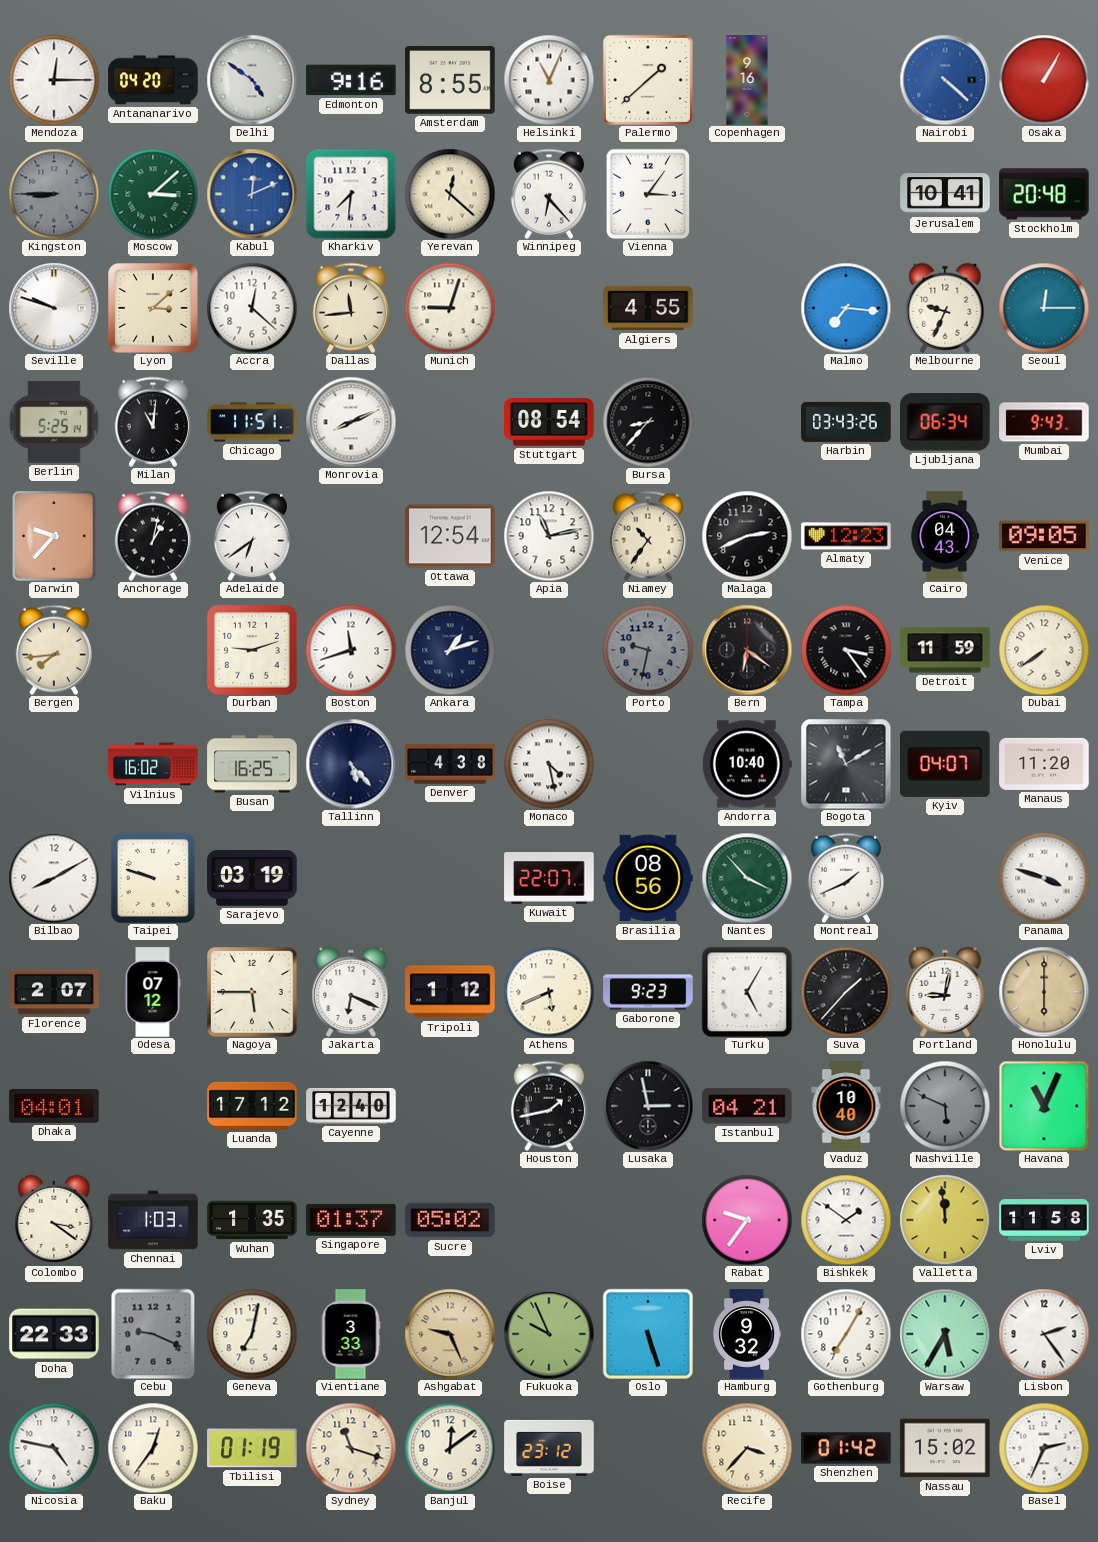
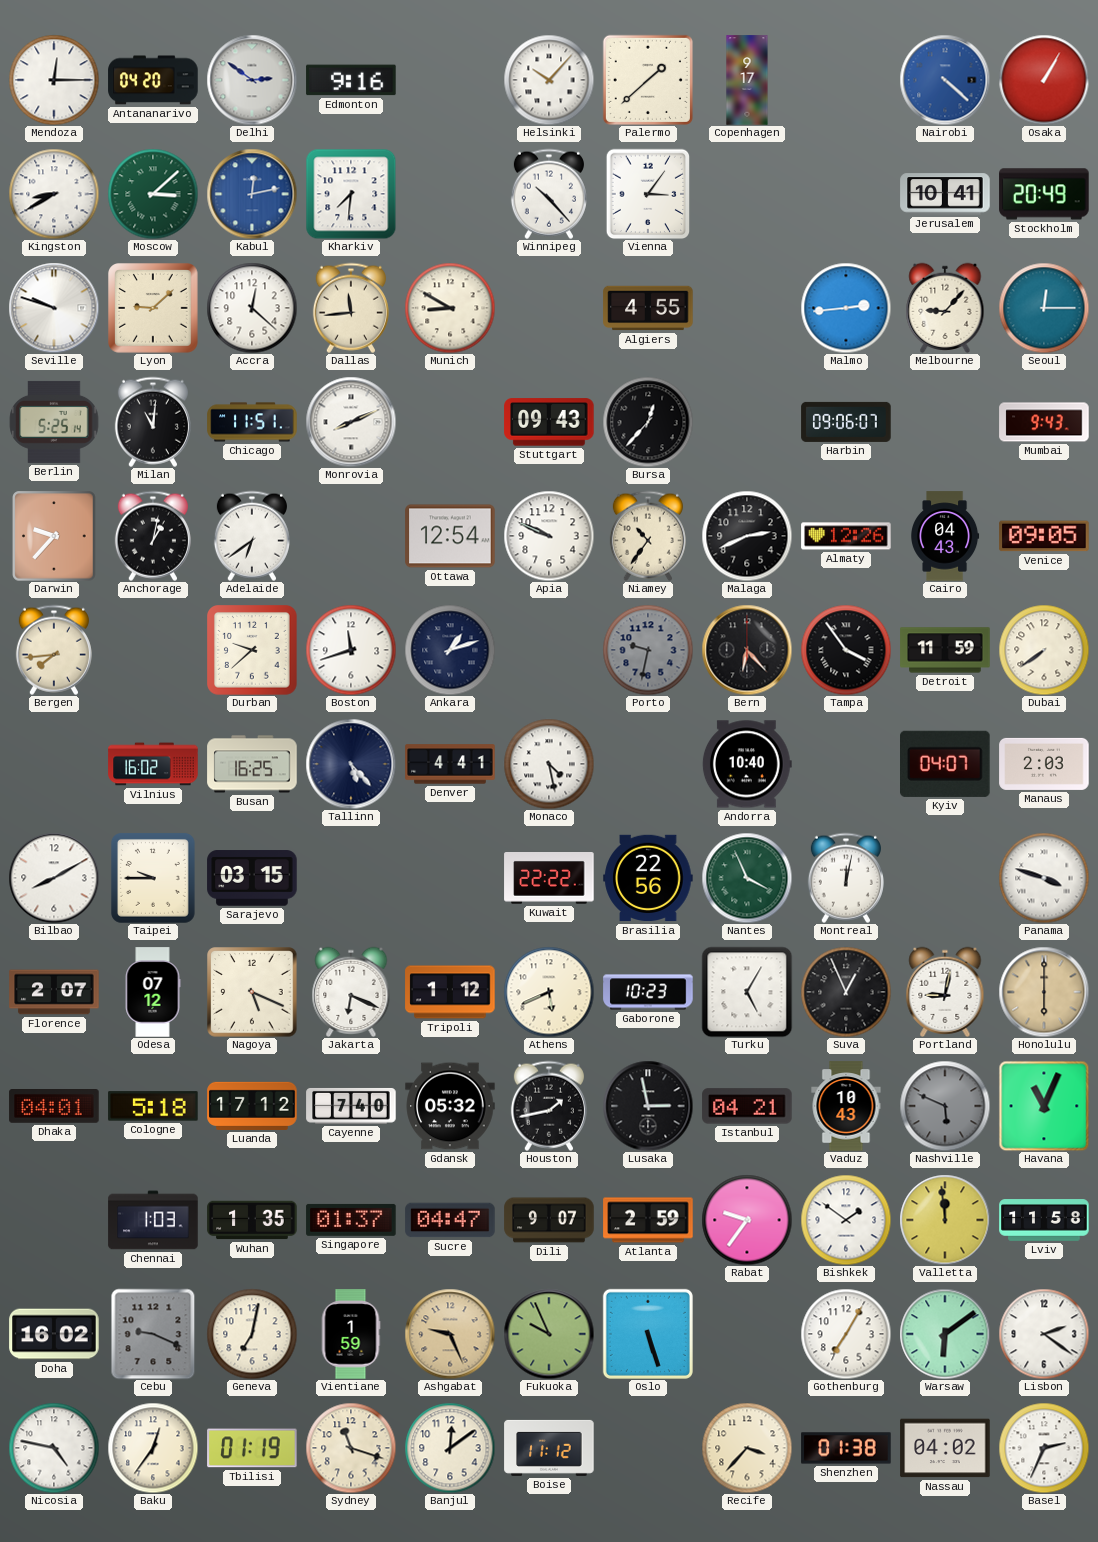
Delhi: 4:51 -> 2:51
Amsterdam: 8:55 -> none
Helsinki: 11:04 -> 10:07
Copenhagen: 9:16 -> 9:17
Kingston: 8:45 -> 8:40
Kingston dial: grey -> white
Kabul: 12:11 -> 12:13
Yerevan: 12:22 -> none
Winnipeg: 6:23 -> 10:23
Stockholm: 20:48 -> 20:49
Lyon: 3:08 -> 9:08
Munich: 9:03 -> 8:50
Malmo: 7:16 -> 2:44
Melbourne: 9:34 -> 9:07
Stuttgart: 08:54 -> 09:43
Bursa: 8:37 -> 12:37
Harbin: 03:43 -> 09:06
Ljubljana: 06:34 -> none
Apia: 11:13 -> 9:49
Almaty: 12:23 -> 12:26
Durban: 9:12 -> 9:38
Bern: 6:21 -> 6:23
Tampa: 3:24 -> 3:54
Denver: 4:38 -> 4:41
Bogota: 11:10 -> none
Manaus: 11:20 -> 2:03
Taipei: 9:48 -> 9:45
Sarajevo: 03:19 -> 03:15
Kuwait: 22:07 -> 22:22
Brasilia: 08:56 -> 22:56
Nantes: 3:53 -> 3:56
Montreal: 1:41 -> 12:02
Nagoya: 5:45 -> 5:19
Gaborone: 9:23 -> 10:23
Suva: 1:37 -> 12:56
Cologne: none -> 5:18
Cayenne: 12:40 -> 7:40
Gdansk: none -> 05:32
Vaduz: 10:40 -> 10:43
Colombo: 3:21 -> none
Sucre: 05:02 -> 04:47
Dili: none -> 9:07
Atlanta: none -> 2:59
Doha: 22:33 -> 16:02
Vientiane: 3:33 -> 1:59
Hamburg: 9:32 -> none
Warsaw: 5:35 -> 6:09
Lisbon: 2:24 -> 2:21
Boise: 23:12 -> 11:12
Shenzhen: 01:42 -> 01:38
Nassau: 15:02 -> 04:02
